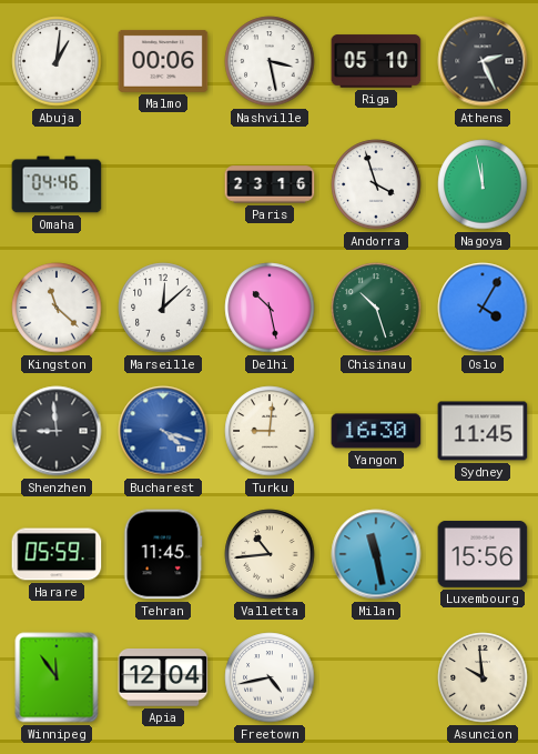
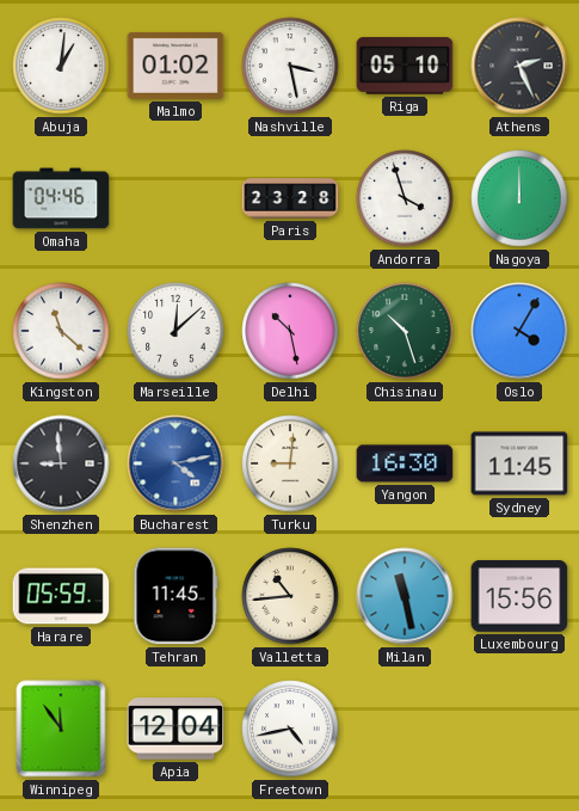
Malmo: 00:06 -> 01:02
Paris: 23:16 -> 23:28
Nagoya: 11:58 -> 12:00
Bucharest: 4:18 -> 4:13
Asuncion: 9:59 -> none
